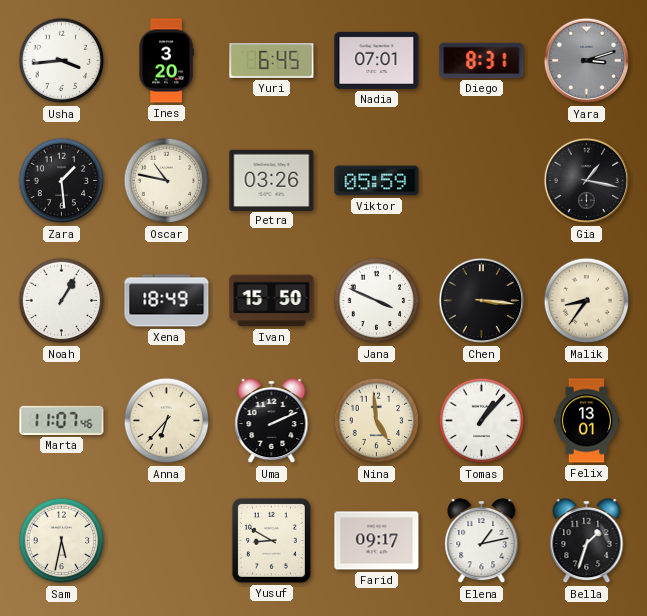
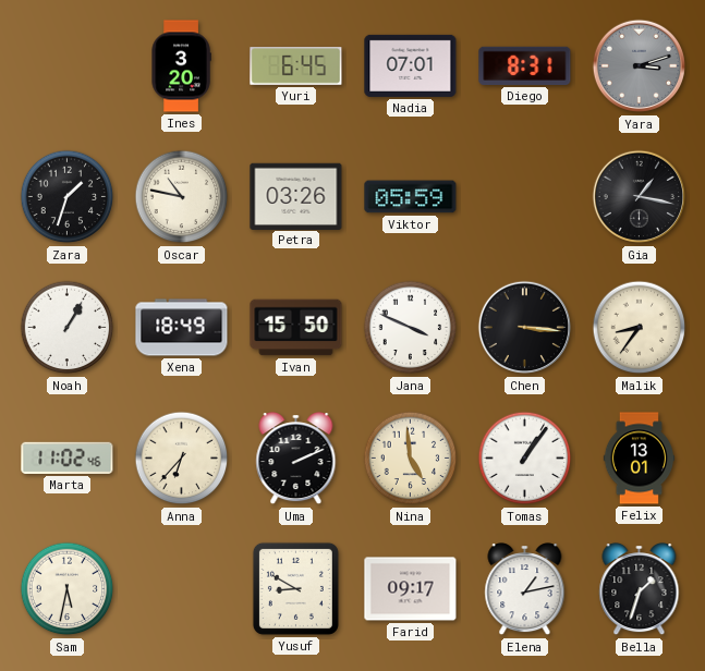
Usha: 3:44 -> none
Zara: 1:29 -> 1:33
Marta: 11:07 -> 11:02
Tomas: 1:07 -> 1:06
